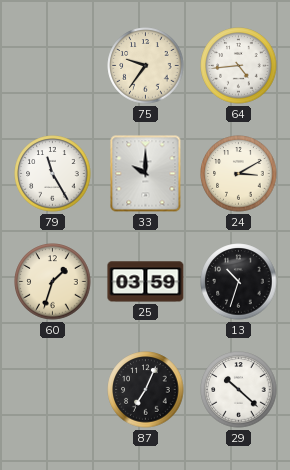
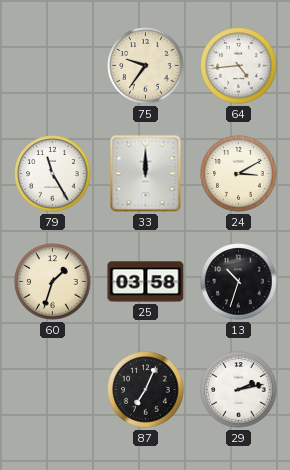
33: 10:00 -> 12:00
25: 03:59 -> 03:58
29: 10:22 -> 2:13
